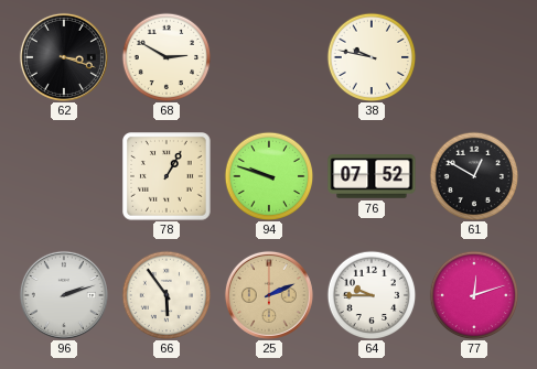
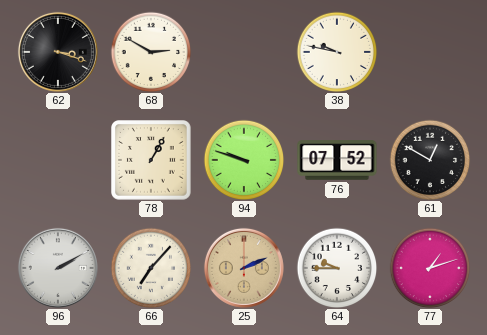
96: 2:12 -> 2:10
66: 5:54 -> 7:07
77: 12:12 -> 1:12
